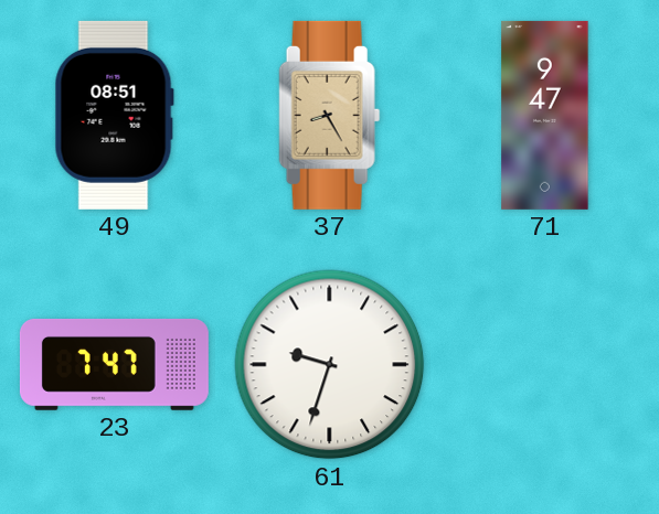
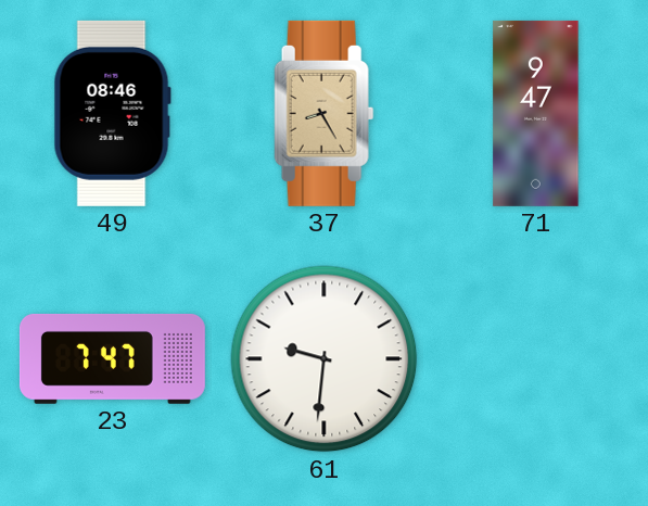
49: 08:51 -> 08:46
61: 9:33 -> 9:31
